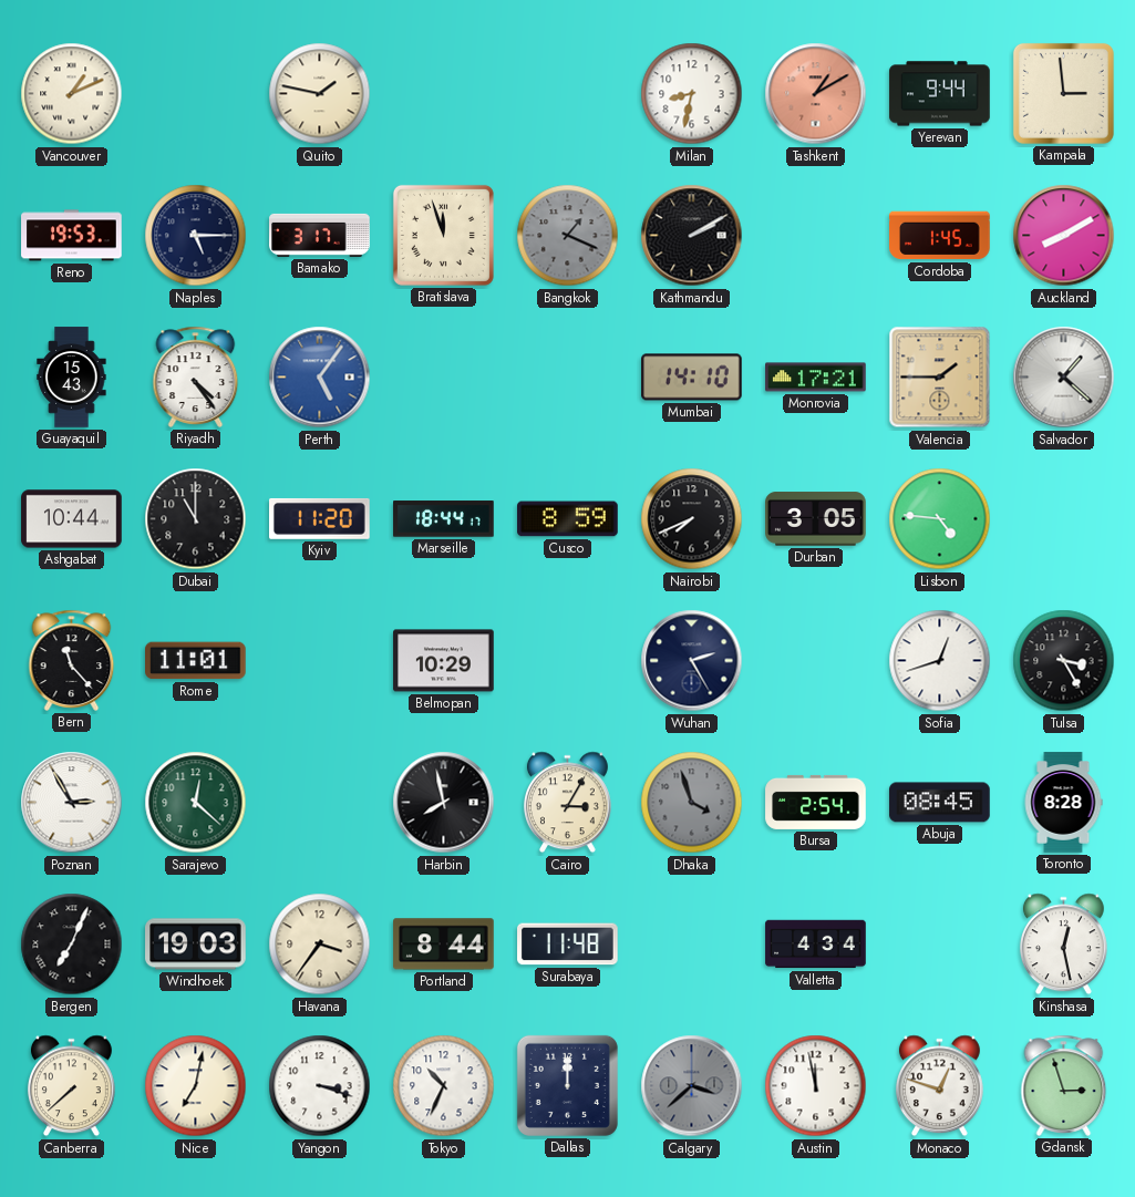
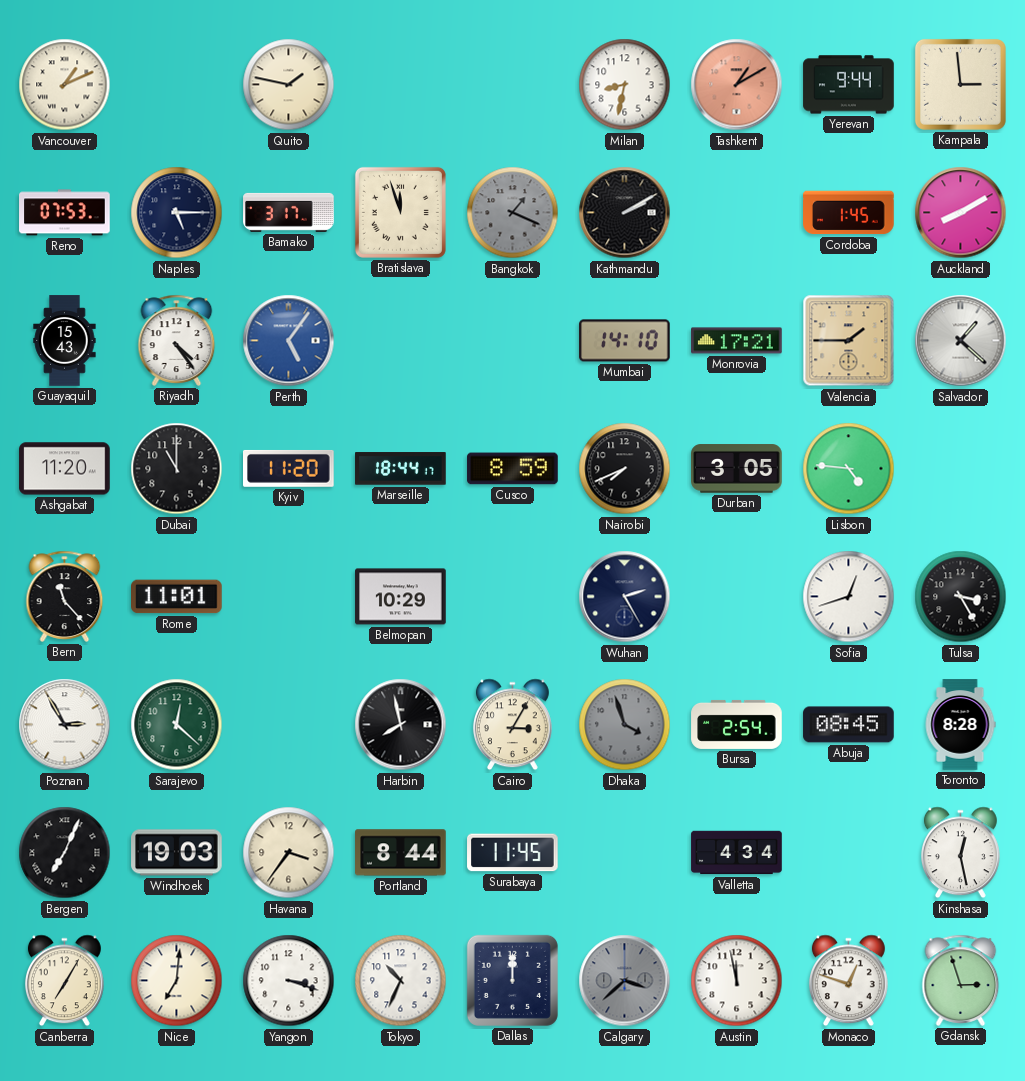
Reno: 19:53 -> 07:53
Ashgabat: 10:44 -> 11:20
Surabaya: 11:48 -> 11:45
Canberra: 7:38 -> 7:05
Nice: 7:02 -> 7:01
